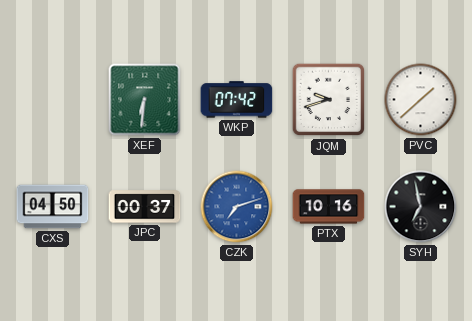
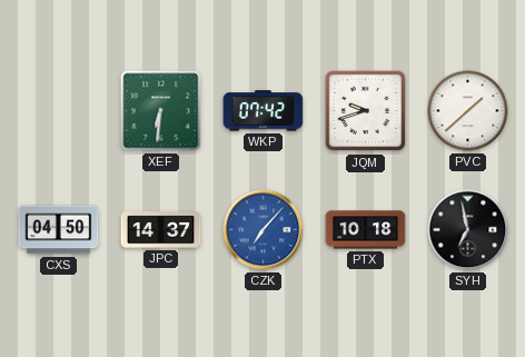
JPC: 00:37 -> 14:37
CZK: 7:12 -> 7:07
PTX: 10:16 -> 10:18
